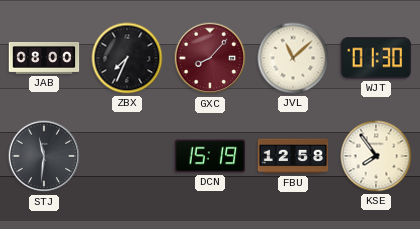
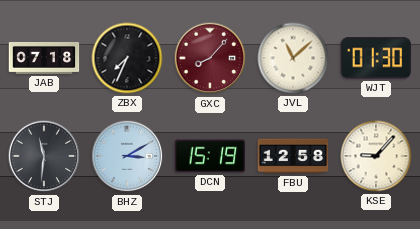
JAB: 08:00 -> 07:18
BHZ: none -> 3:10
KSE: 7:54 -> 9:07
